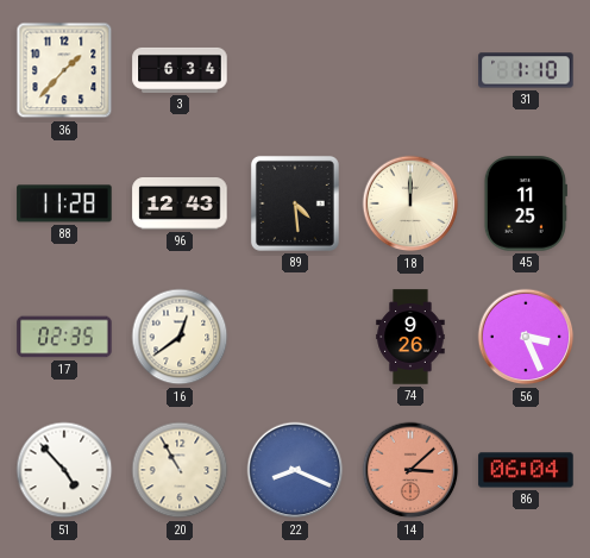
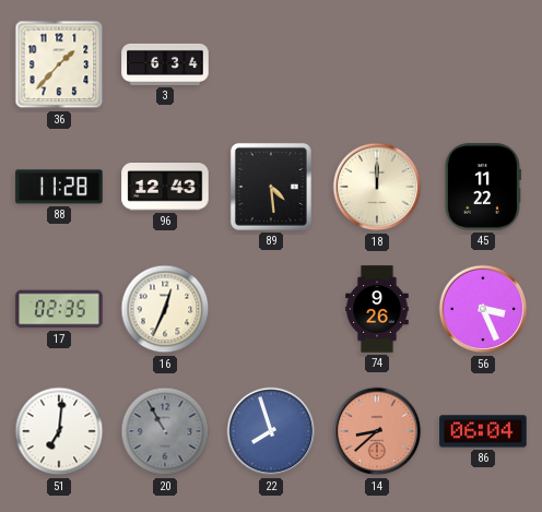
31: 1:10 -> none
45: 11:25 -> 11:22
16: 12:39 -> 12:34
51: 4:53 -> 7:01
20 dial: cream -> grey
22: 8:19 -> 7:57
14: 3:08 -> 8:38
